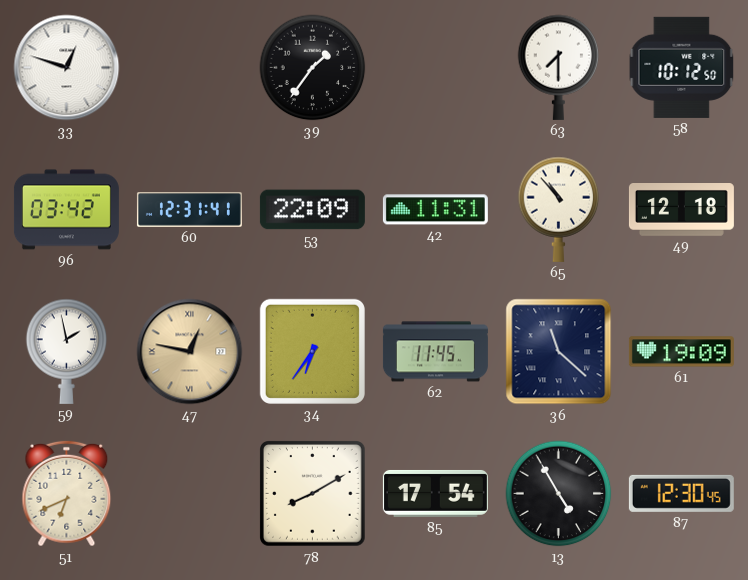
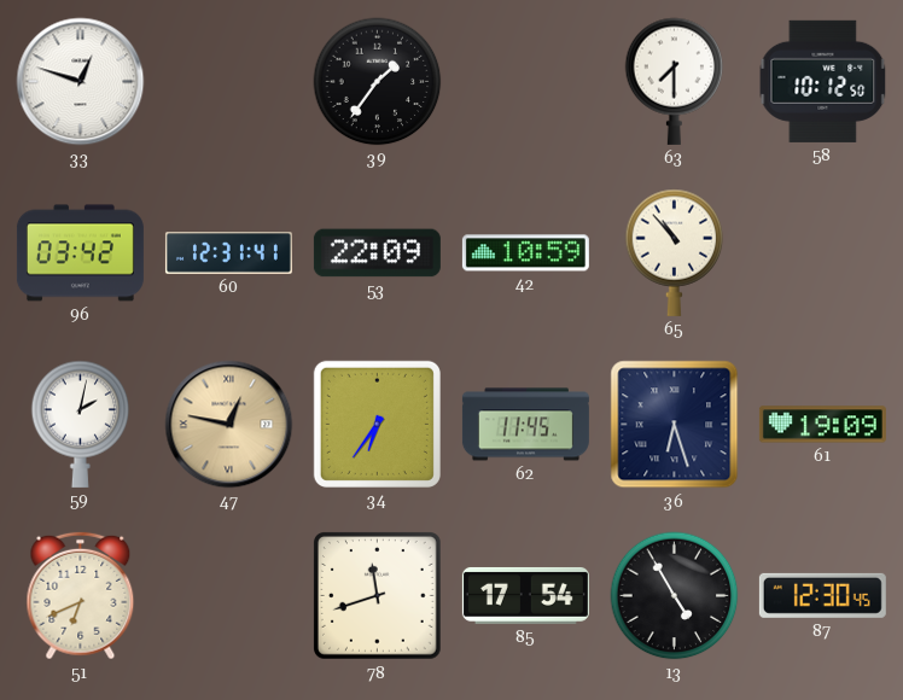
42: 11:31 -> 10:59
49: 12:18 -> none
59: 1:58 -> 2:02
36: 11:22 -> 6:27
78: 8:10 -> 11:42
